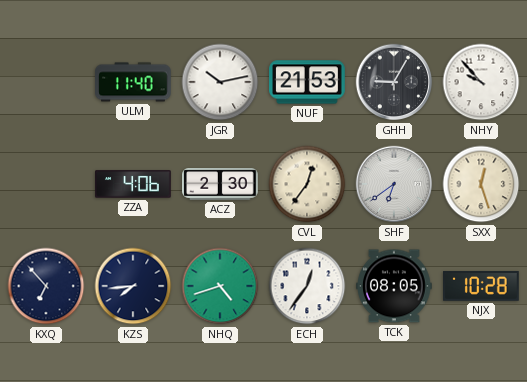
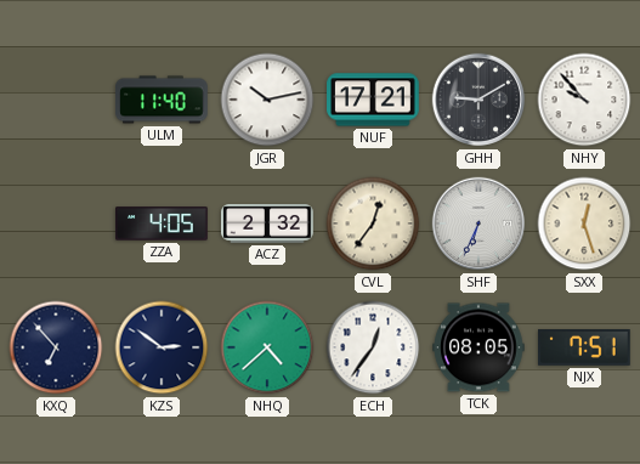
NUF: 21:53 -> 17:21
GHH: 9:05 -> 9:10
ZZA: 4:06 -> 4:05
ACZ: 2:30 -> 2:32
SHF: 6:39 -> 6:34
KZS: 7:44 -> 2:51
NHQ: 4:42 -> 4:38
NJX: 10:28 -> 7:51
